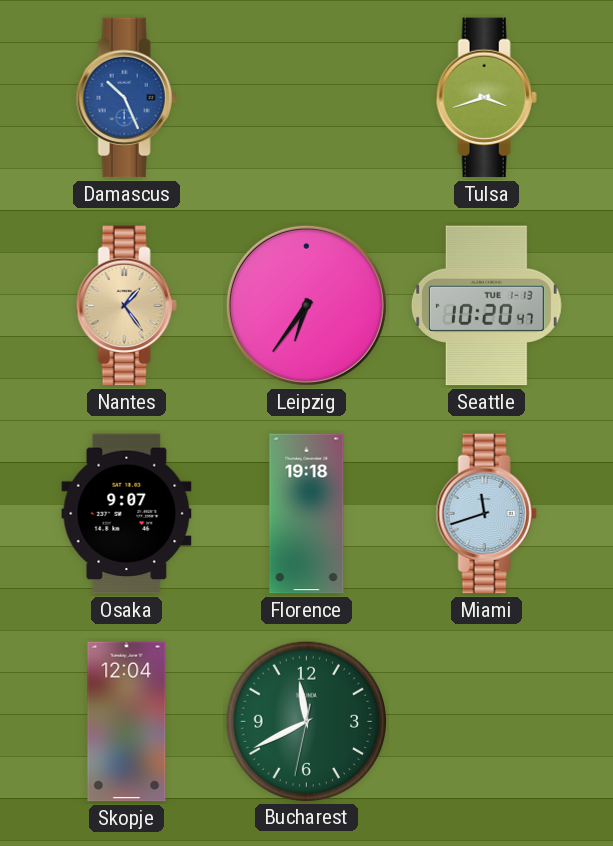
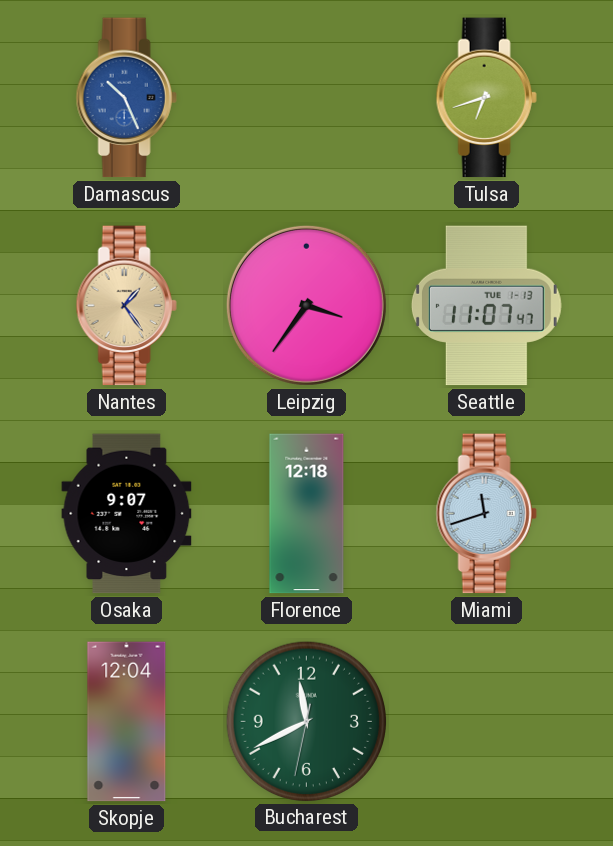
Tulsa: 3:42 -> 6:42
Leipzig: 6:36 -> 3:36
Seattle: 10:20 -> 11:07
Florence: 19:18 -> 12:18
